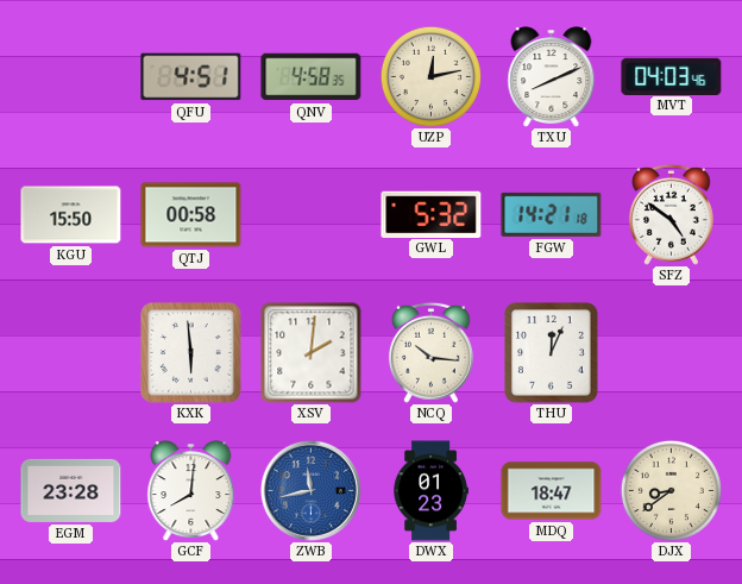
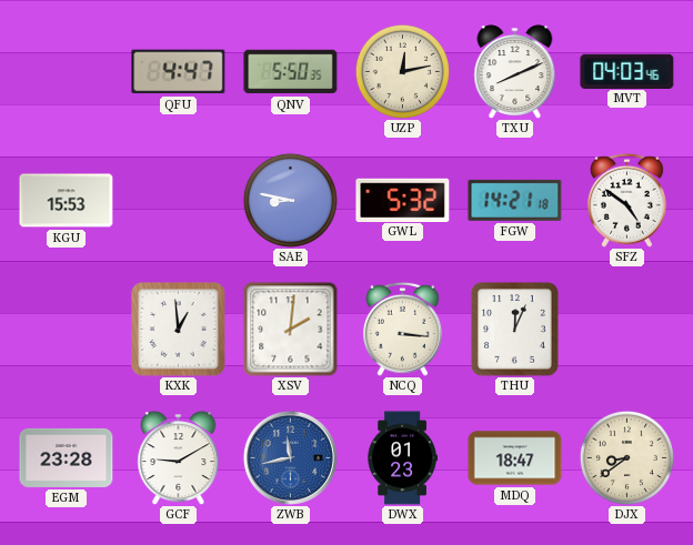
QFU: 4:51 -> 4:47
QNV: 4:58 -> 5:50
KGU: 15:50 -> 15:53
QTJ: 00:58 -> none
SAE: none -> 8:47
KXK: 5:59 -> 12:59
NCQ: 10:16 -> 3:16
GCF: 8:01 -> 9:10
